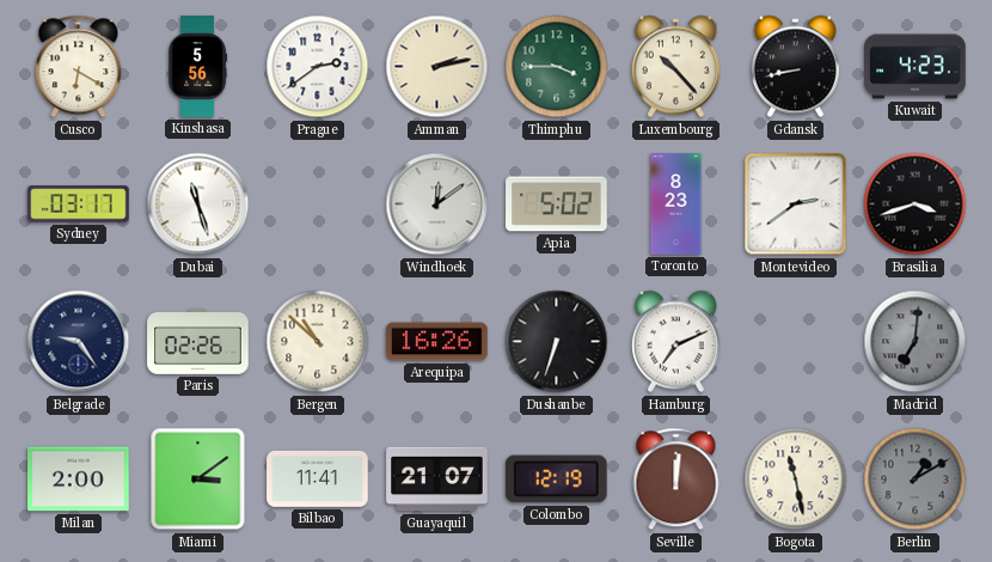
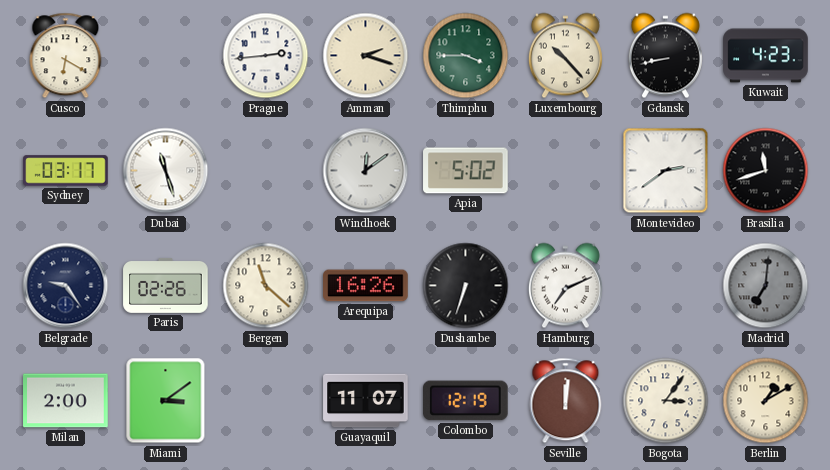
Kinshasa: 5:56 -> none
Prague: 2:39 -> 2:44
Amman: 2:13 -> 2:18
Toronto: 8:23 -> none
Brasilia: 3:42 -> 11:42
Bergen: 10:52 -> 11:22
Bilbao: 11:41 -> none
Guayaquil: 21:07 -> 11:07
Bogota: 11:28 -> 3:06
Berlin dial: grey -> cream
